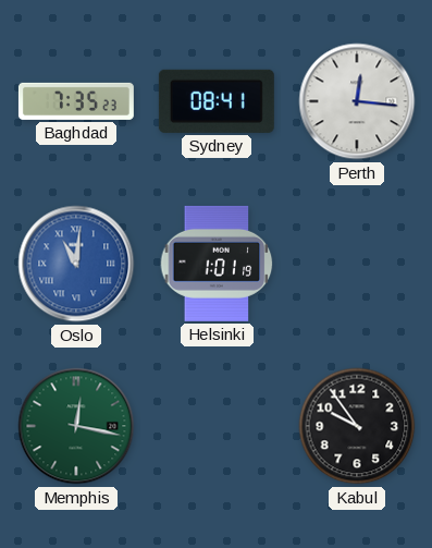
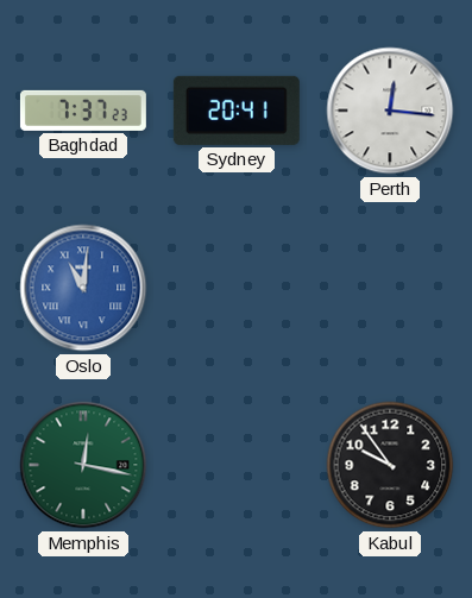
Baghdad: 7:35 -> 7:37
Sydney: 08:41 -> 20:41
Helsinki: 1:01 -> none
